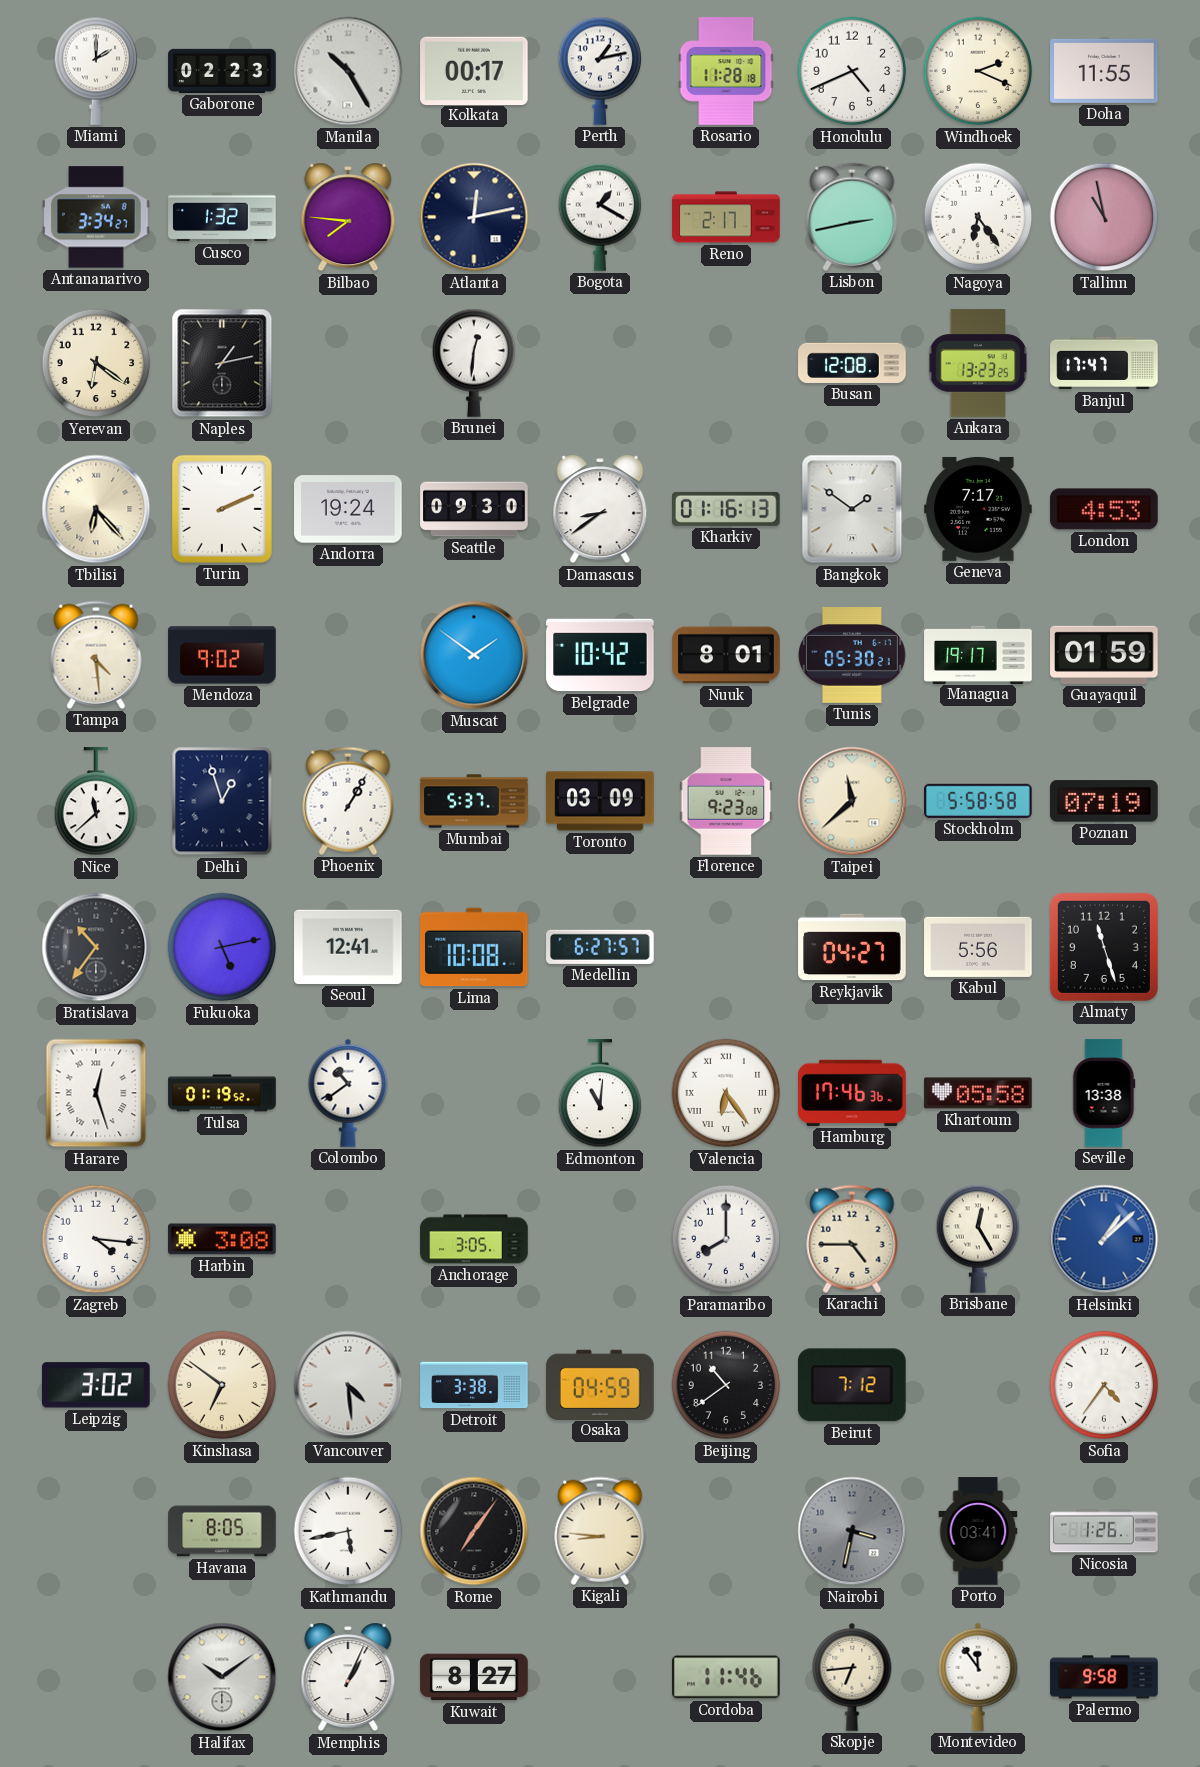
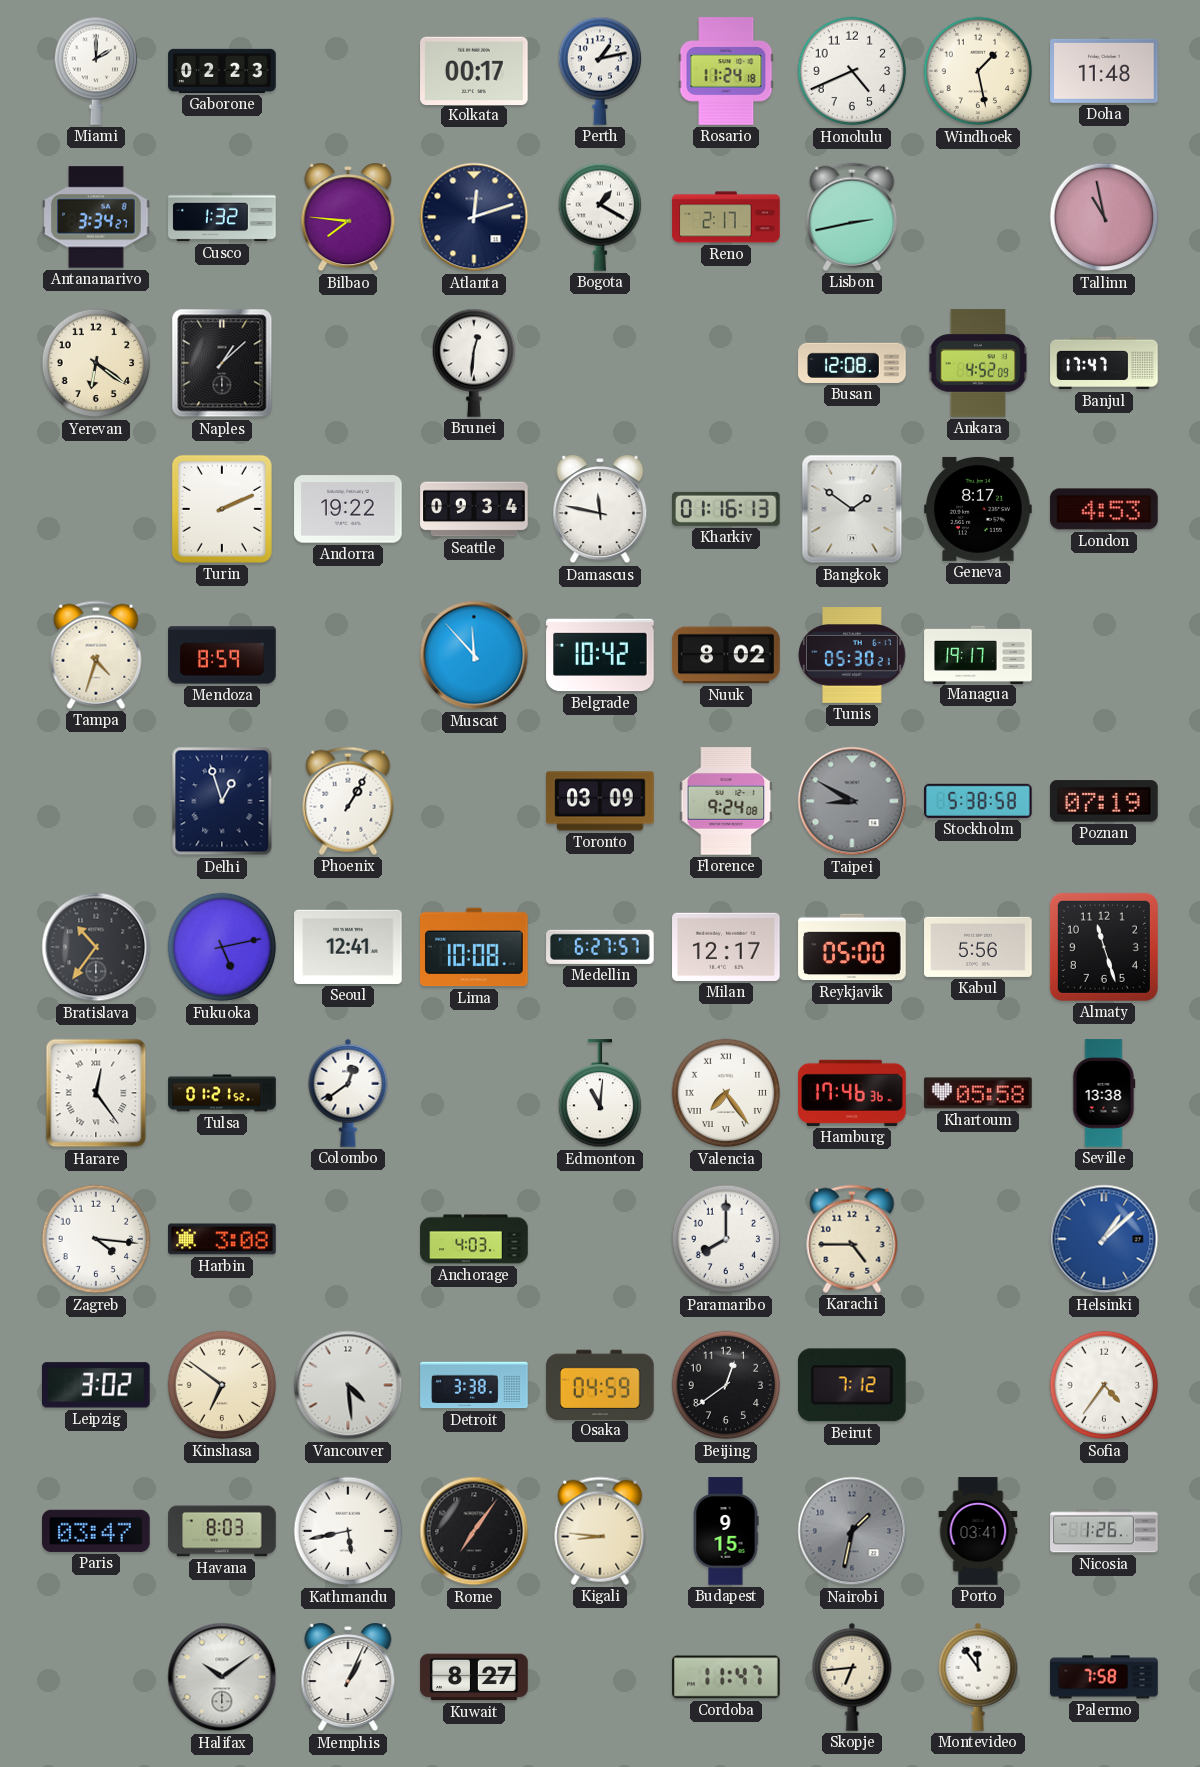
Manila: 10:25 -> none
Rosario: 11:28 -> 11:24
Windhoek: 2:19 -> 1:28
Doha: 11:55 -> 11:48
Atlanta: 12:13 -> 12:12
Nagoya: 6:24 -> none
Naples: 1:13 -> 1:08
Ankara: 13:23 -> 4:52
Tbilisi: 6:23 -> none
Andorra: 19:24 -> 19:22
Seattle: 09:30 -> 09:34
Damascus: 8:39 -> 11:47
Geneva: 7:17 -> 8:17
Tampa: 4:29 -> 4:33
Mendoza: 9:02 -> 8:59
Muscat: 1:51 -> 11:53
Nuuk: 8:01 -> 8:02
Guayaquil: 01:59 -> none
Nice: 11:38 -> none
Mumbai: 5:37 -> none
Florence: 9:23 -> 9:24
Taipei: 11:38 -> 8:50
Taipei dial: cream -> grey
Stockholm: 5:58 -> 5:38
Milan: none -> 12:17
Reykjavik: 04:27 -> 05:00
Harare: 12:27 -> 12:24
Tulsa: 01:19 -> 01:21
Colombo: 10:39 -> 12:39
Valencia: 6:24 -> 7:24
Anchorage: 3:05 -> 4:03
Brisbane: 12:25 -> none
Beijing: 10:39 -> 12:39
Paris: none -> 03:47
Havana: 8:05 -> 8:03
Budapest: none -> 9:15
Nairobi: 3:32 -> 1:32
Cordoba: 11:46 -> 11:47
Palermo: 9:58 -> 7:58
